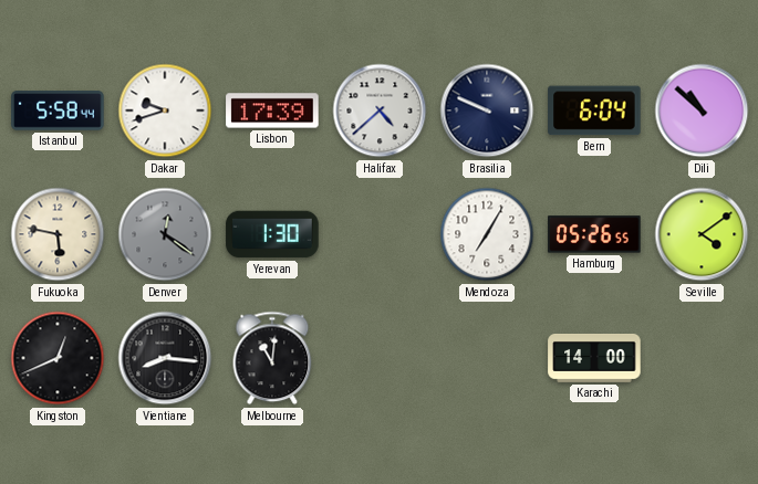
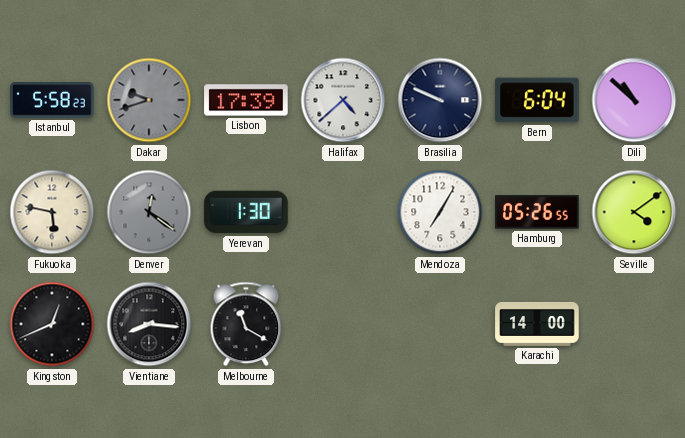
Istanbul: 5:58:44 -> 5:58:23
Dakar dial: white -> grey
Melbourne: 11:01 -> 11:20
